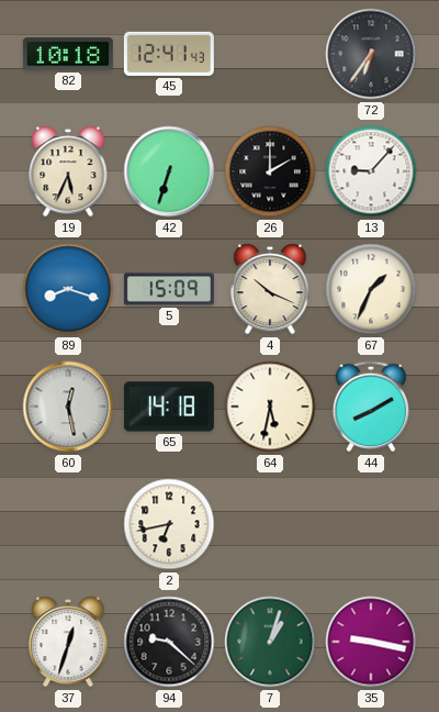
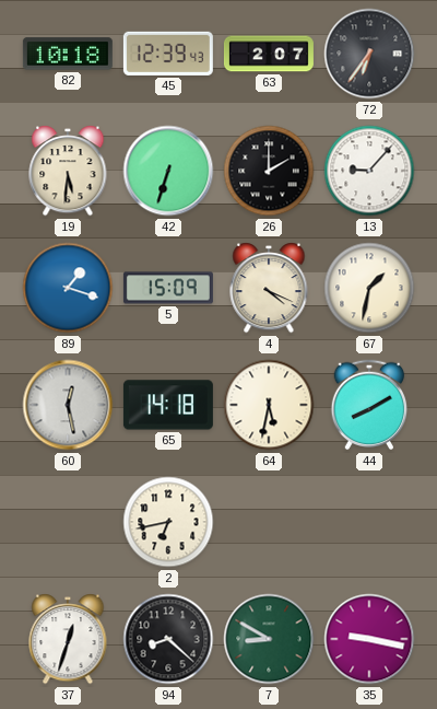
45: 12:41 -> 12:39
63: none -> 2:07
19: 5:34 -> 5:31
89: 8:18 -> 1:18
4: 10:19 -> 4:19
67: 1:34 -> 1:32
94: 9:22 -> 8:22
7: 1:03 -> 8:50
